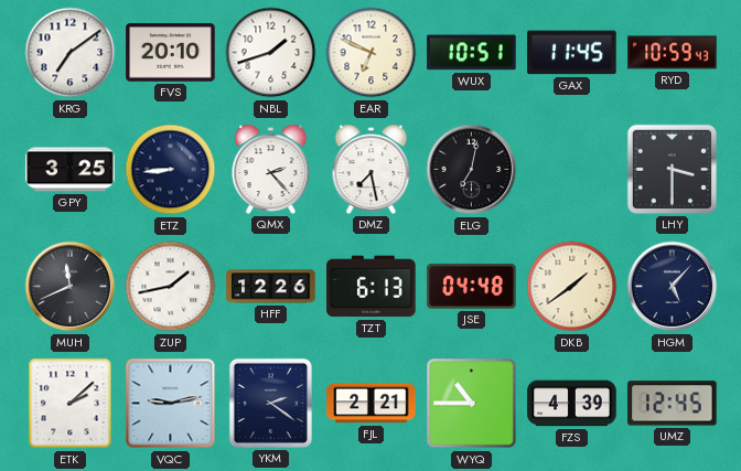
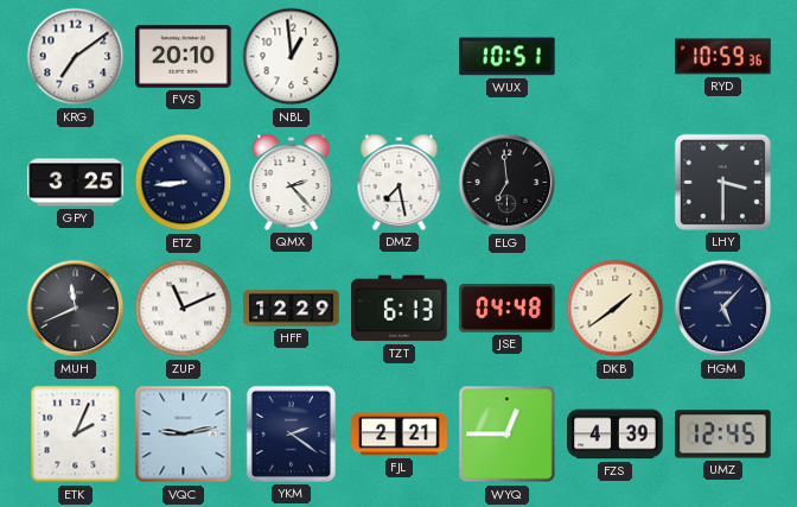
NBL: 1:42 -> 12:59
EAR: 6:49 -> none
GAX: 11:45 -> none
RYD: 10:59:43 -> 10:59:36
ELG: 7:02 -> 6:59
ZUP: 1:43 -> 11:11
HFF: 12:26 -> 12:29
ETK: 2:08 -> 2:04
WYQ: 10:45 -> 12:45
